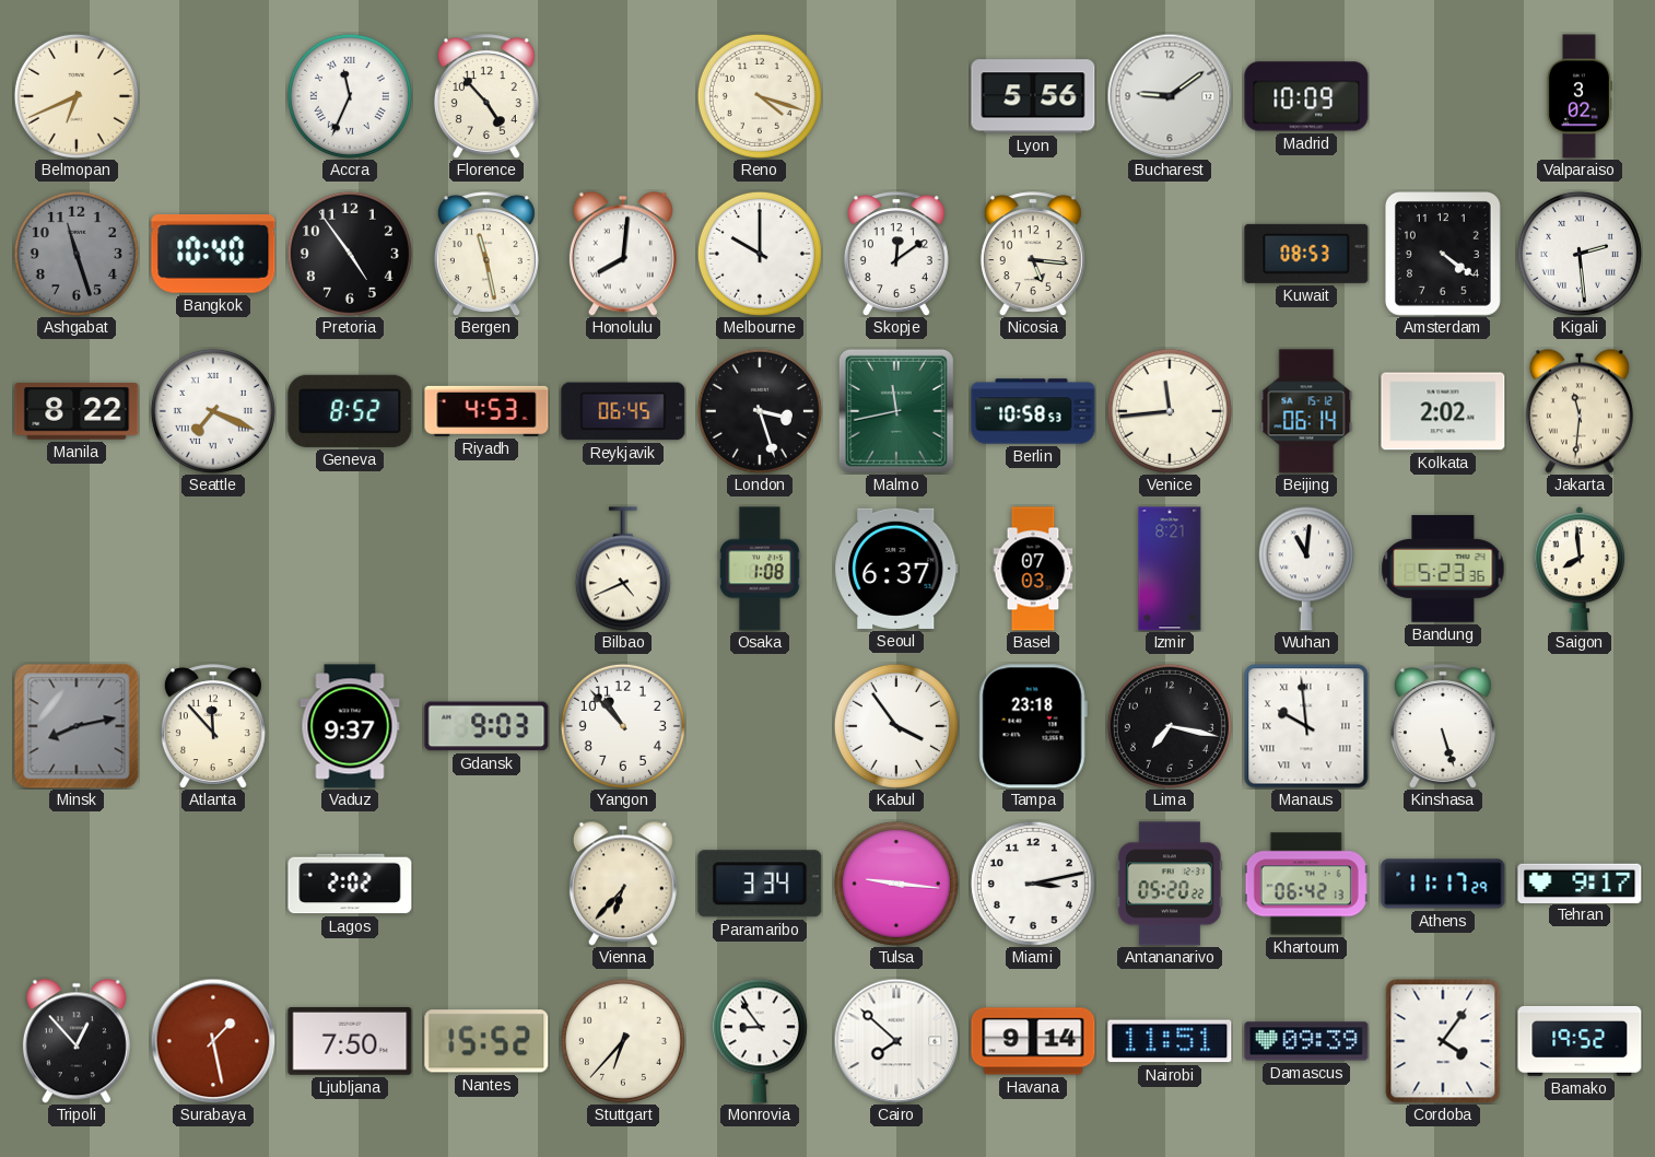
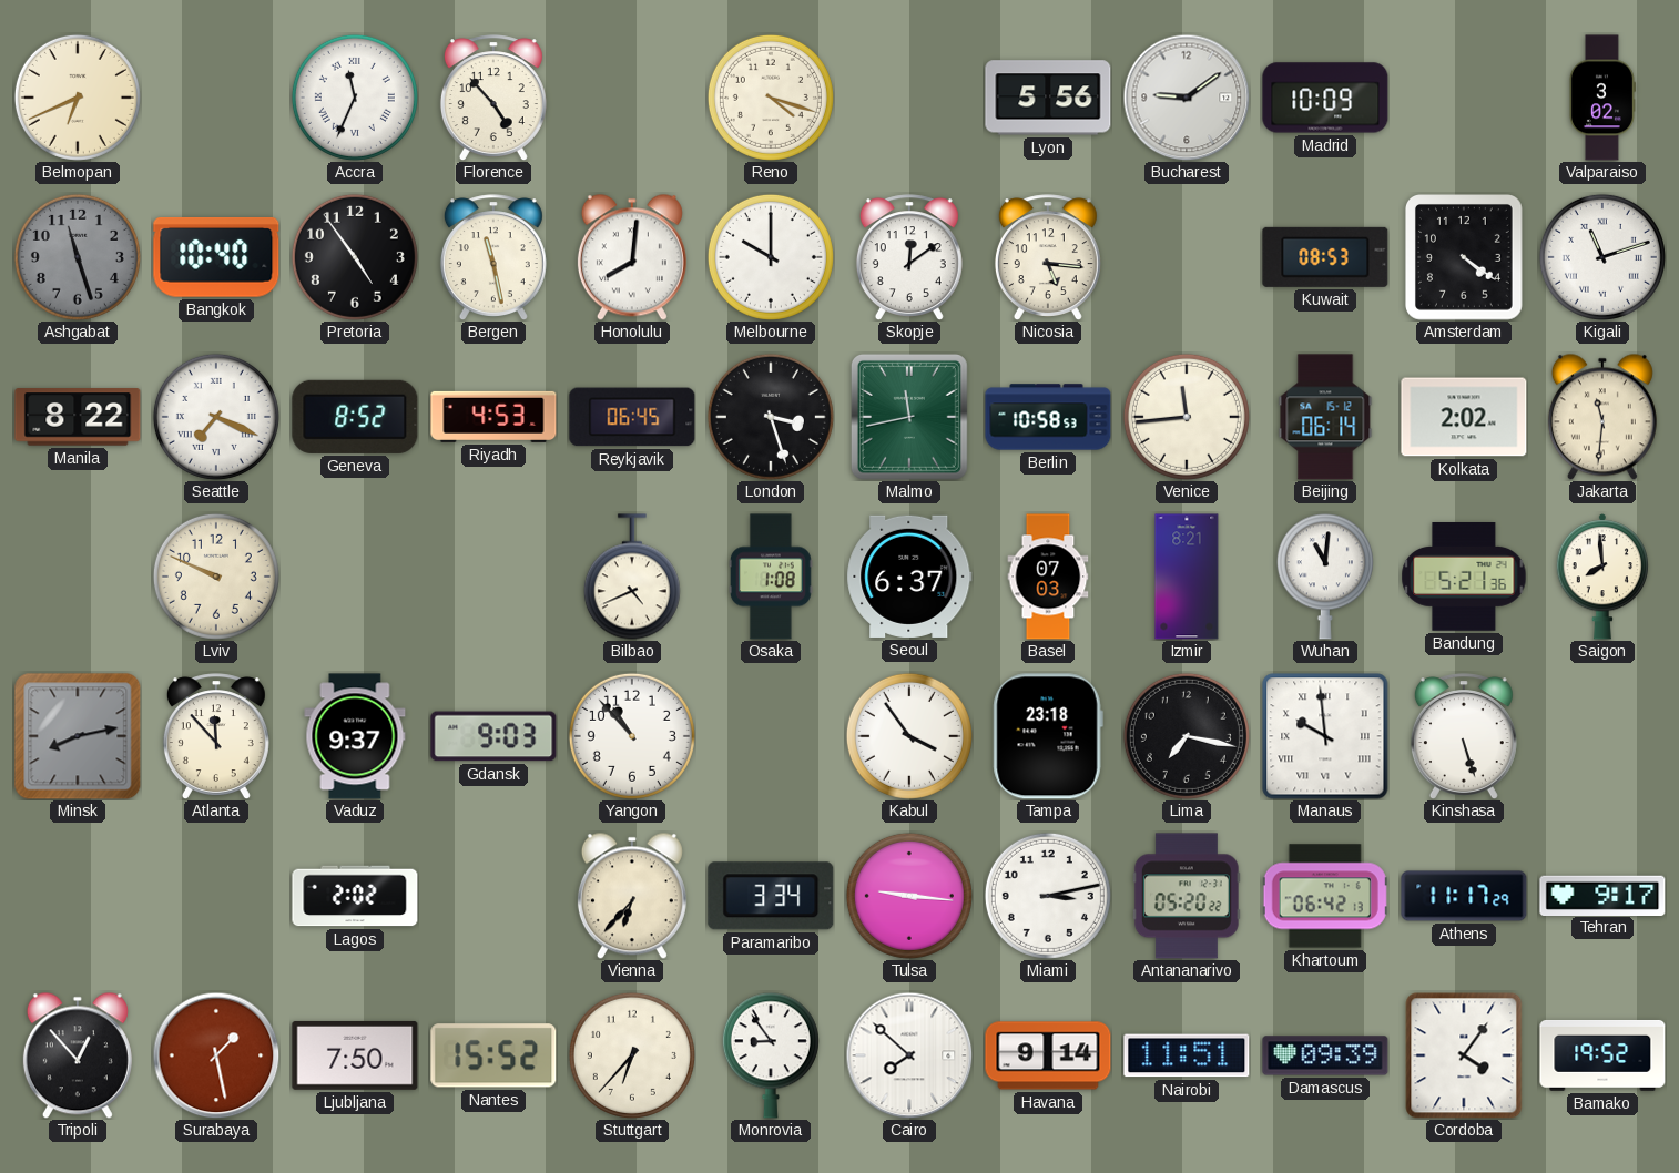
Kigali: 2:29 -> 11:12
Lviv: none -> 9:49
Bandung: 5:23 -> 5:21
